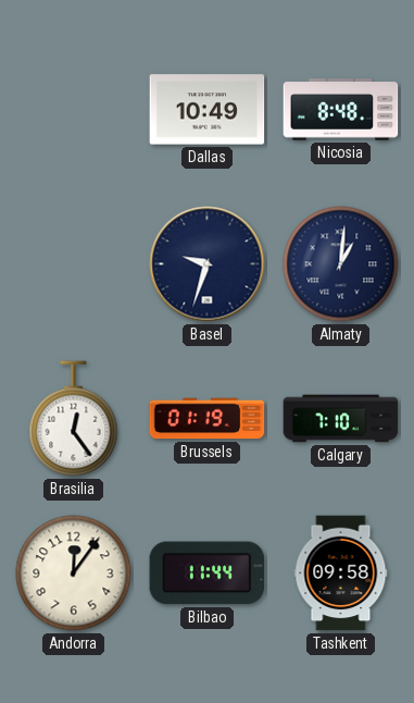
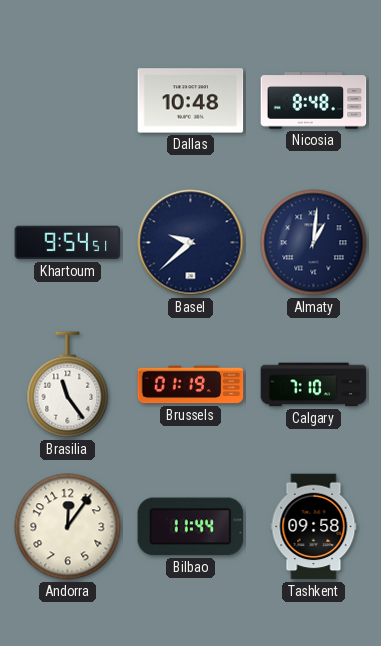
Dallas: 10:49 -> 10:48
Khartoum: none -> 9:54
Basel: 9:33 -> 9:38
Brasilia: 12:24 -> 11:24
